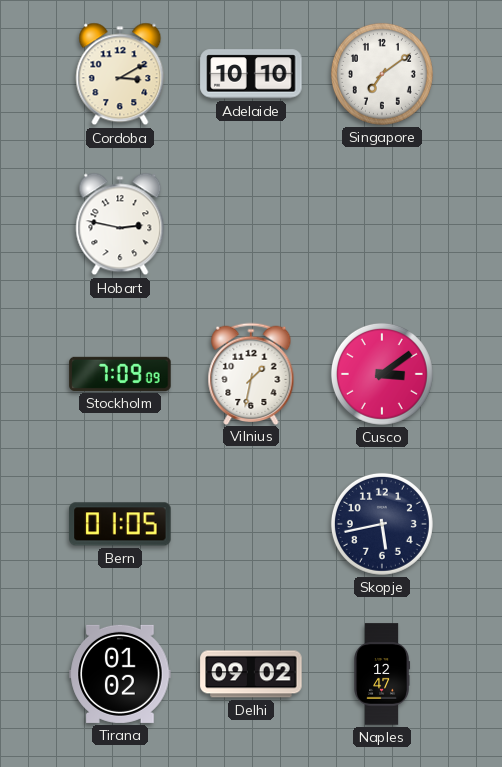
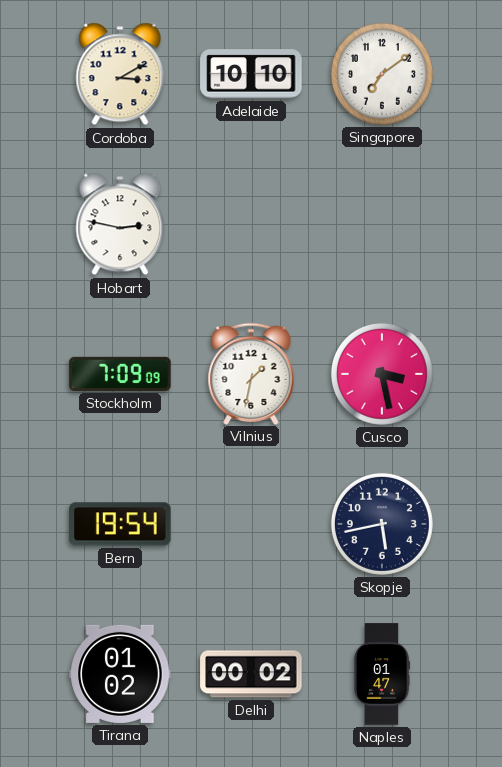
Cusco: 3:09 -> 3:28
Bern: 01:05 -> 19:54
Delhi: 09:02 -> 00:02
Naples: 12:47 -> 01:47
